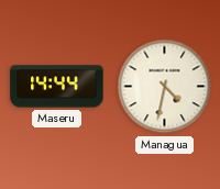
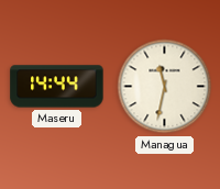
Managua: 4:32 -> 11:32
